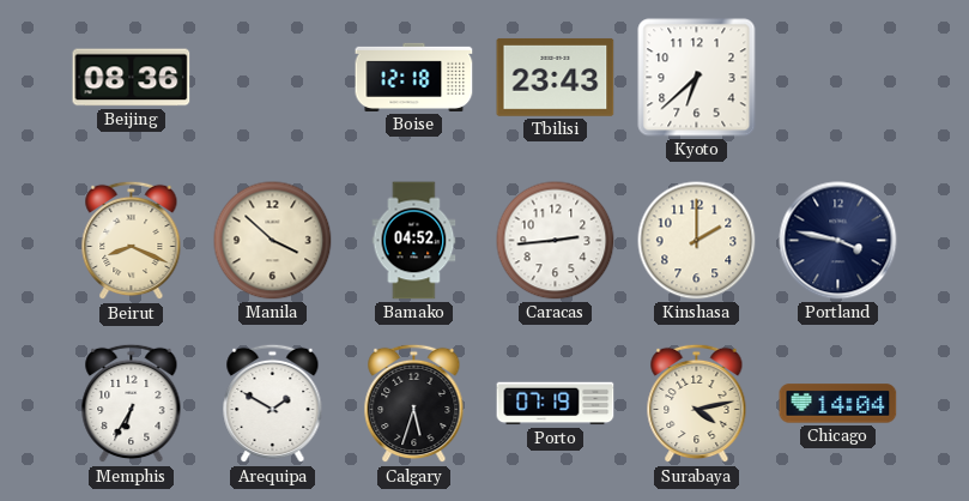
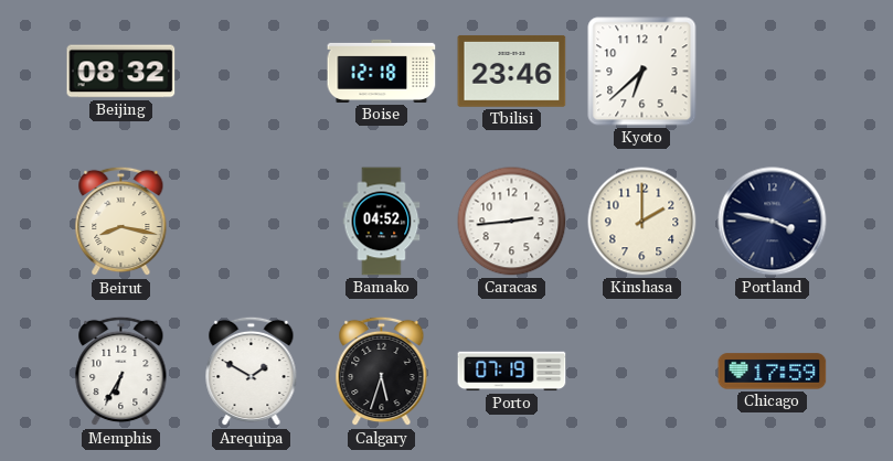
Beijing: 08:36 -> 08:32
Tbilisi: 23:43 -> 23:46
Beirut: 8:19 -> 8:17
Manila: 3:52 -> none
Surabaya: 4:13 -> none
Chicago: 14:04 -> 17:59
